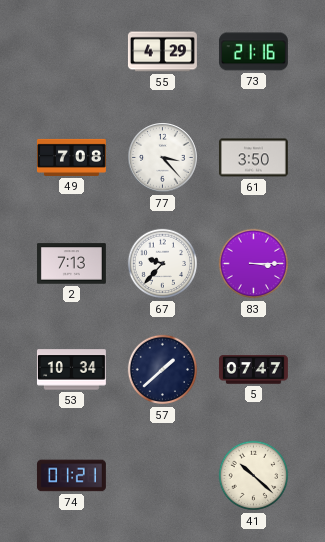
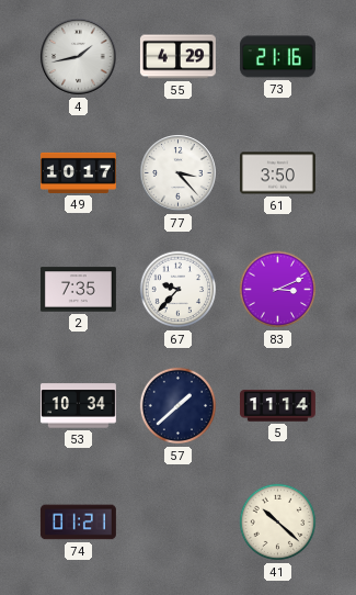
4: none -> 1:43
49: 7:08 -> 10:17
2: 7:13 -> 7:35
83: 3:15 -> 3:11
5: 07:47 -> 11:14
